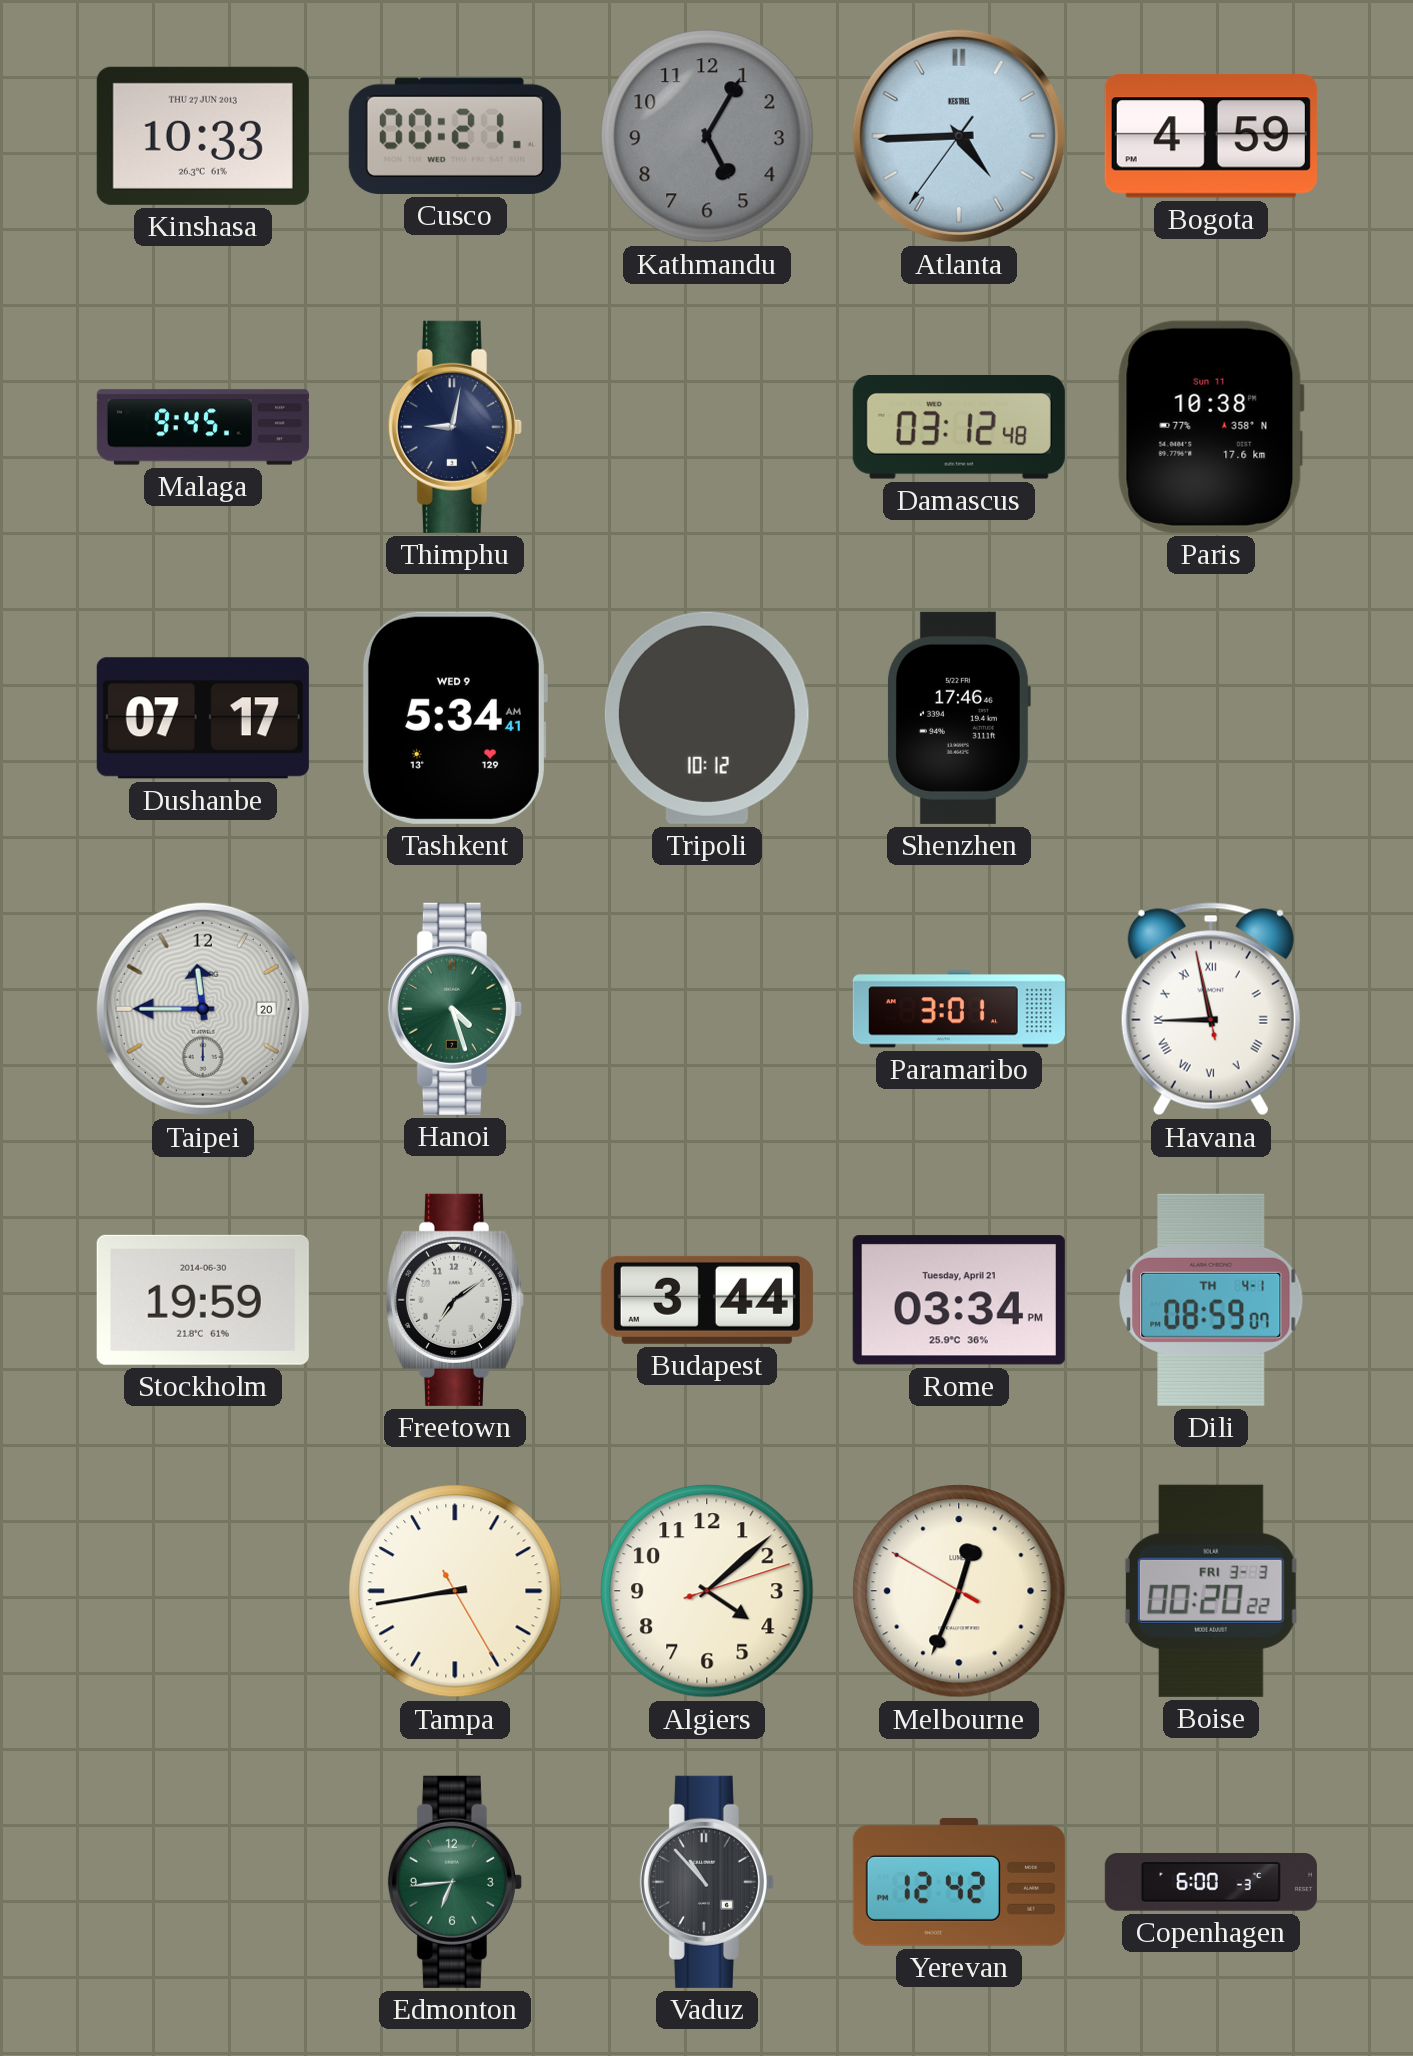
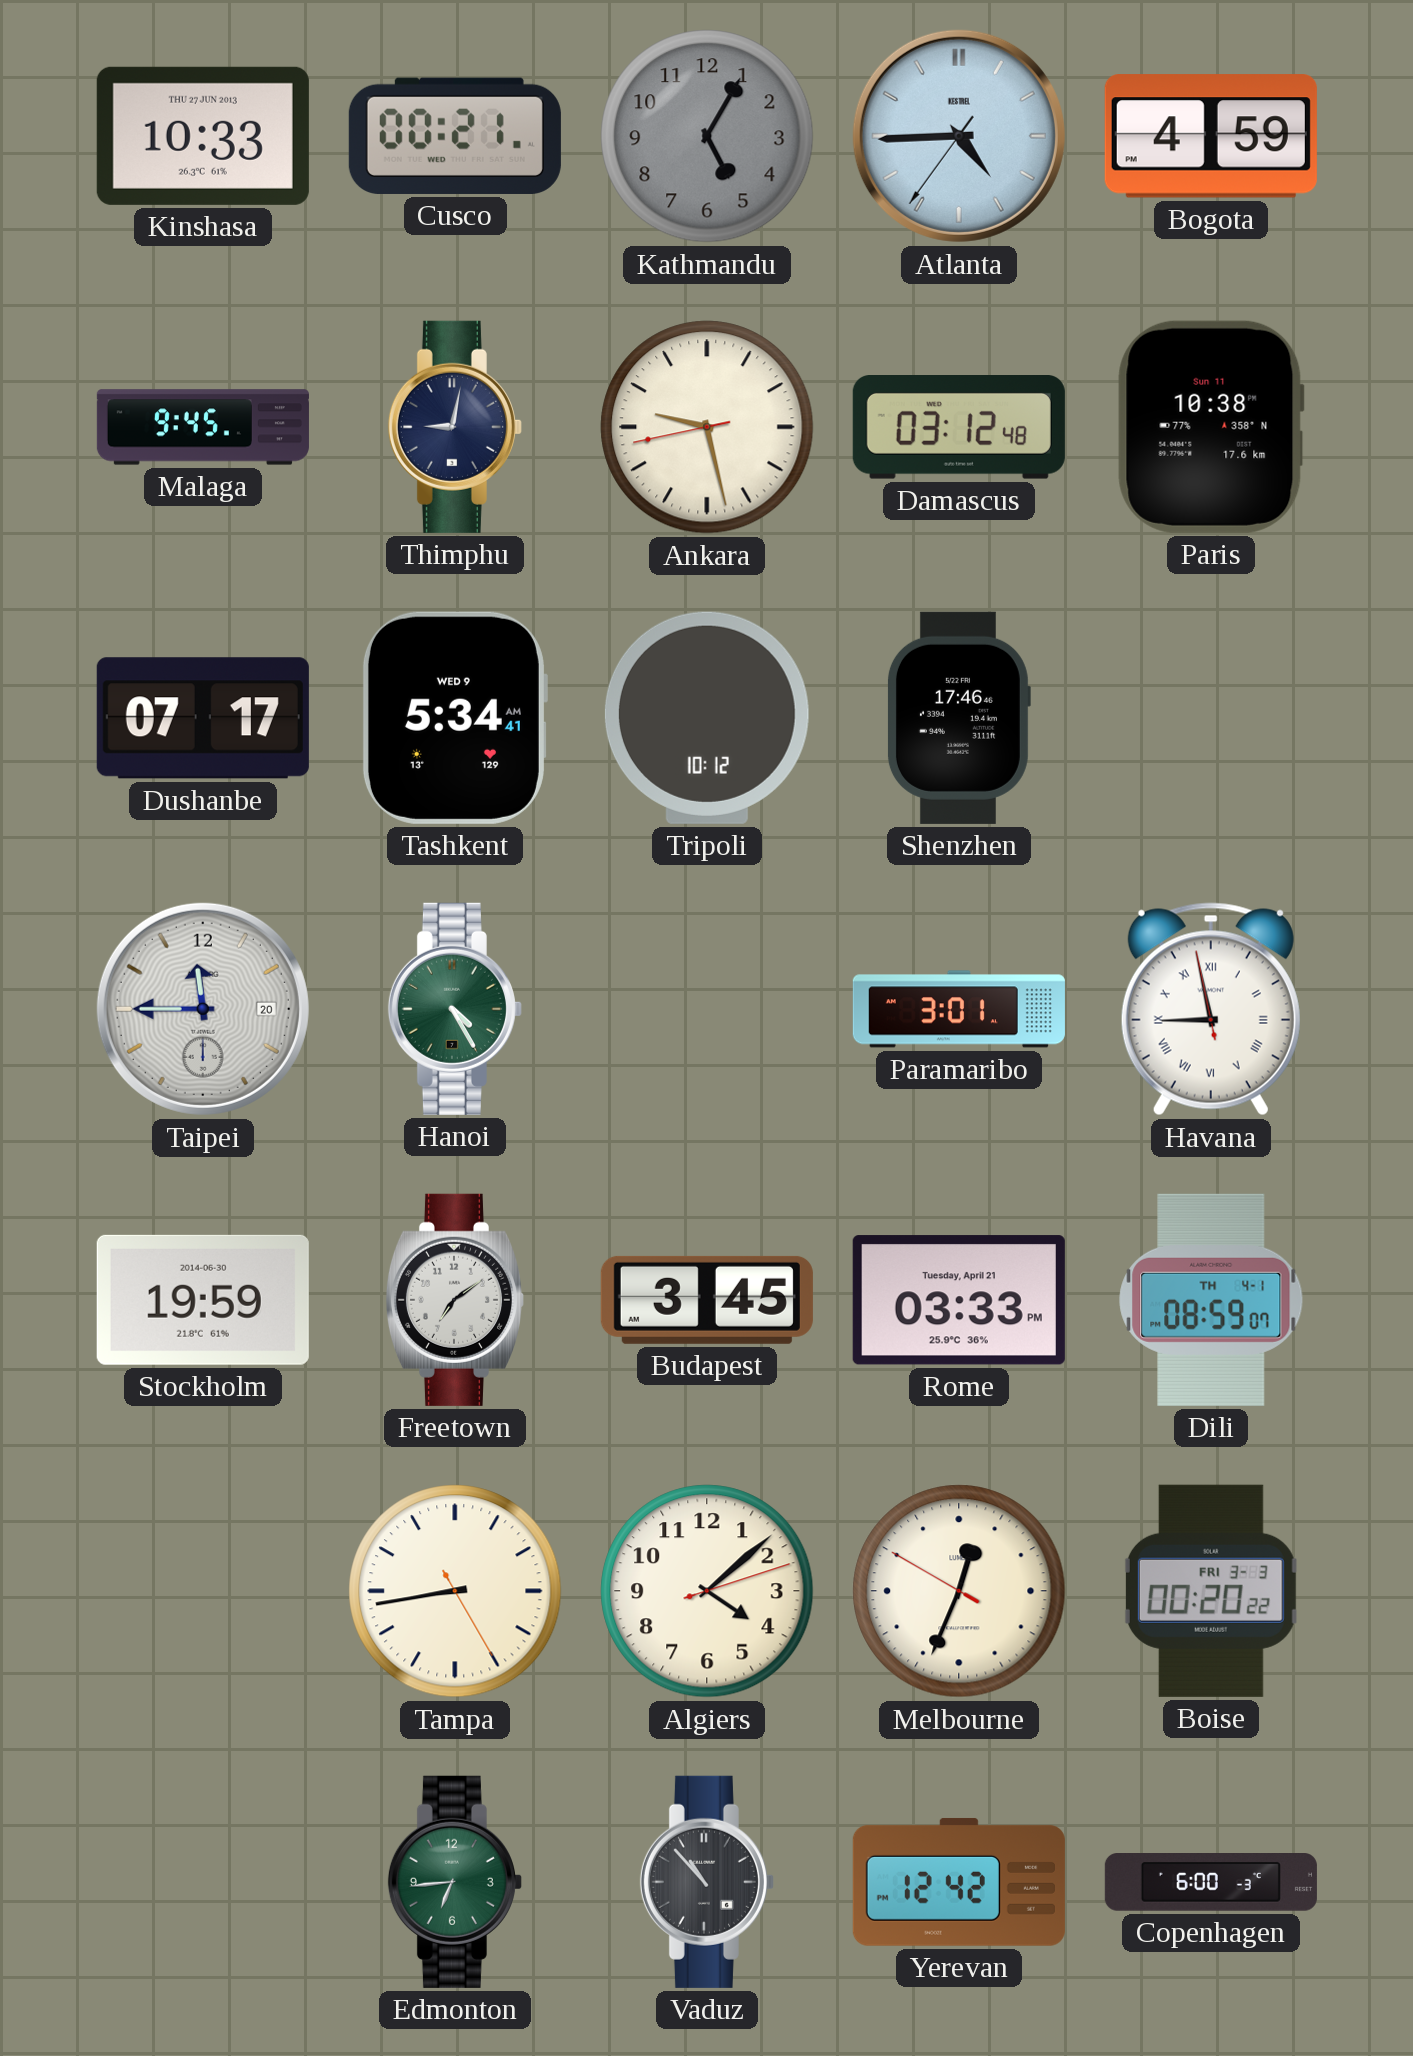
Ankara: none -> 9:27
Hanoi: 4:27 -> 4:25
Budapest: 3:44 -> 3:45
Rome: 03:34 -> 03:33
